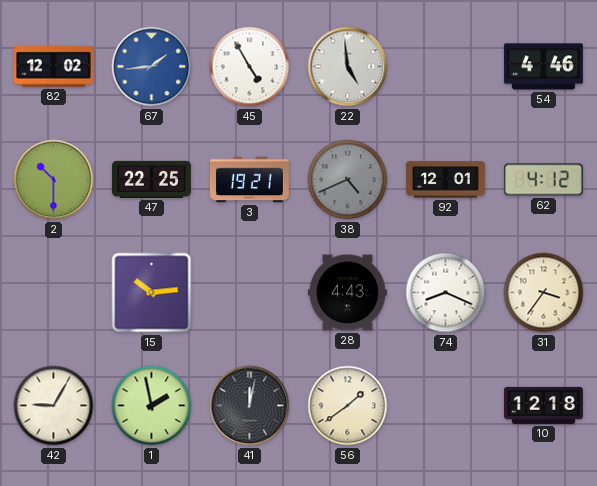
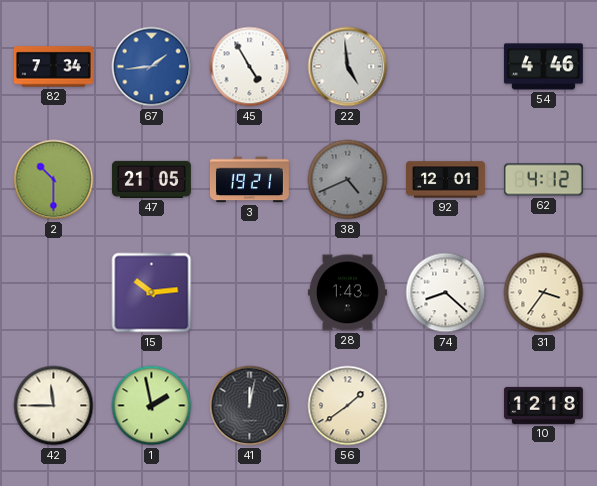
82: 12:02 -> 7:34
47: 22:25 -> 21:05
28: 4:43 -> 1:43
74: 8:19 -> 8:22
42: 9:05 -> 11:45
